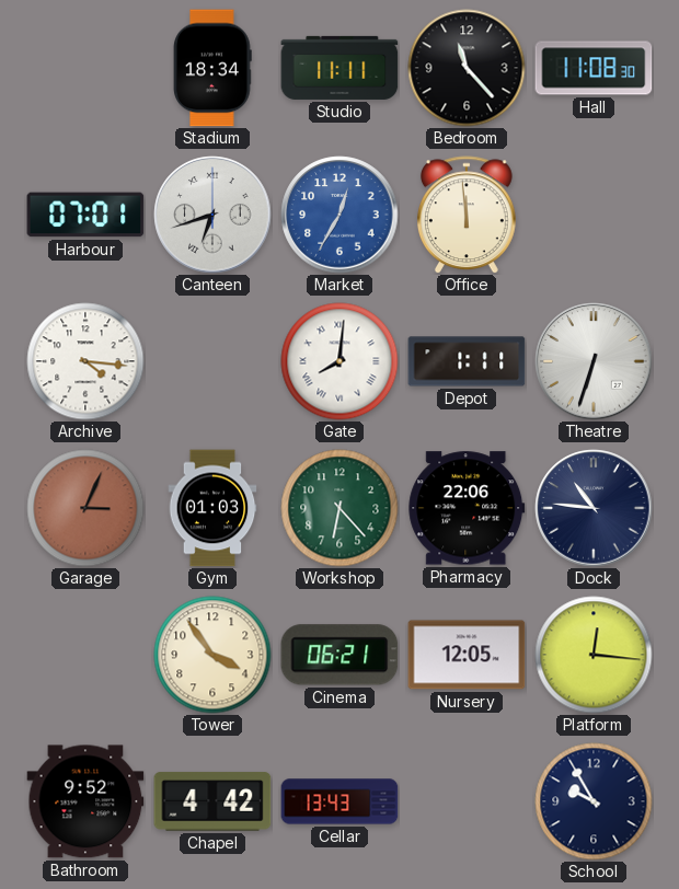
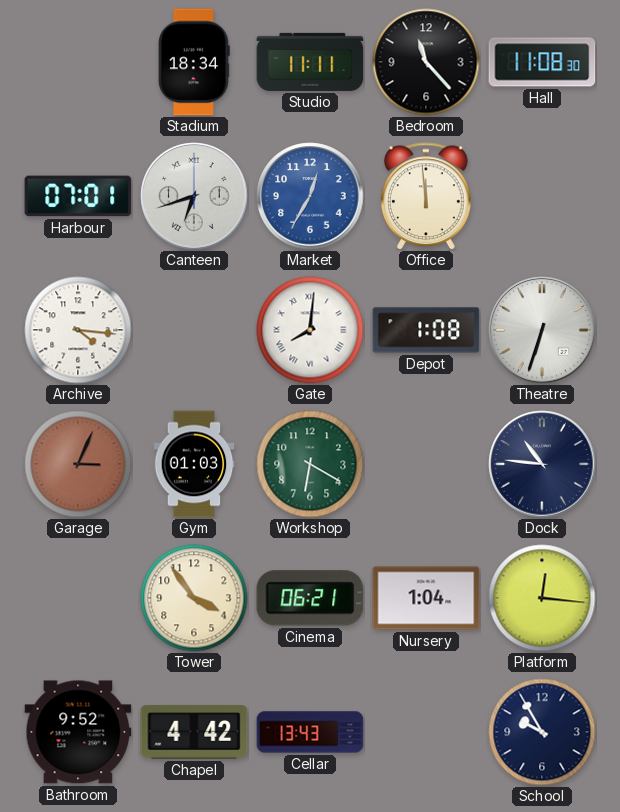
Depot: 1:11 -> 1:08
Workshop: 6:23 -> 6:20
Pharmacy: 22:06 -> none
Nursery: 12:05 -> 1:04
